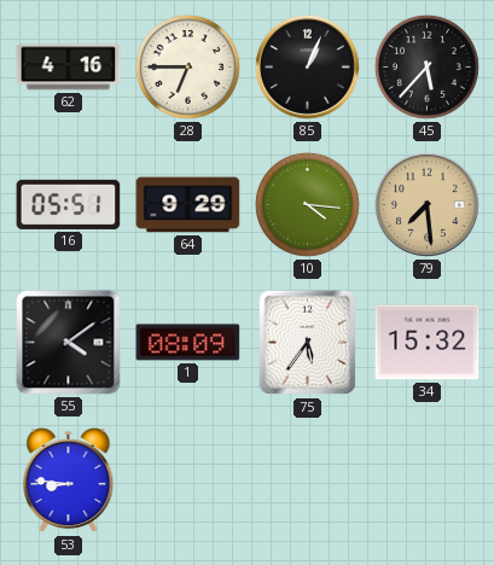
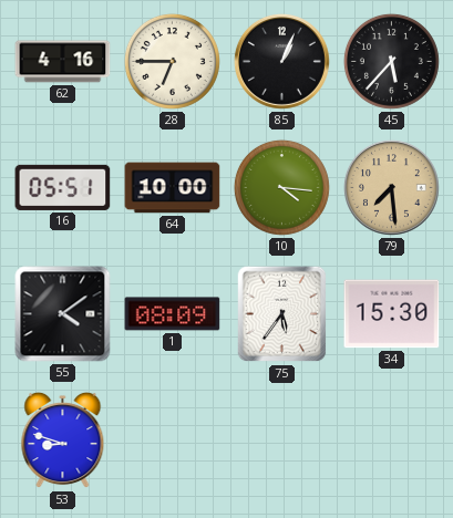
64: 9:29 -> 10:00
34: 15:32 -> 15:30
53: 8:46 -> 8:48
